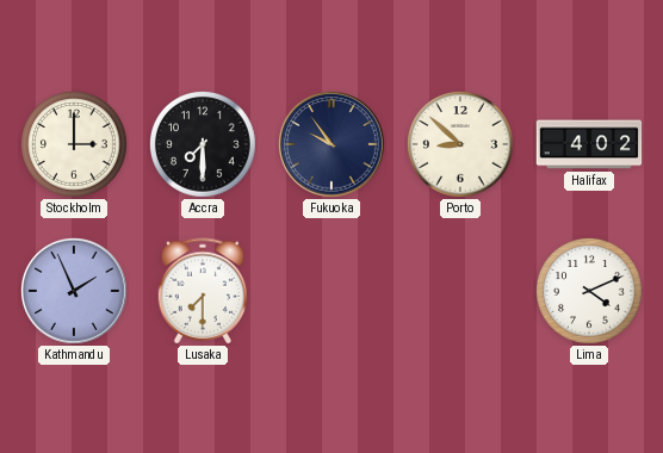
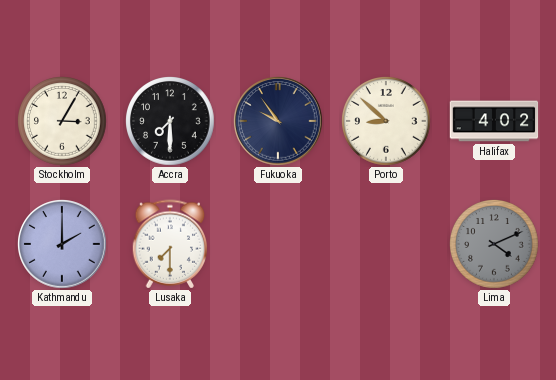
Stockholm: 3:00 -> 3:05
Kathmandu: 1:56 -> 2:00
Lima dial: white -> grey
